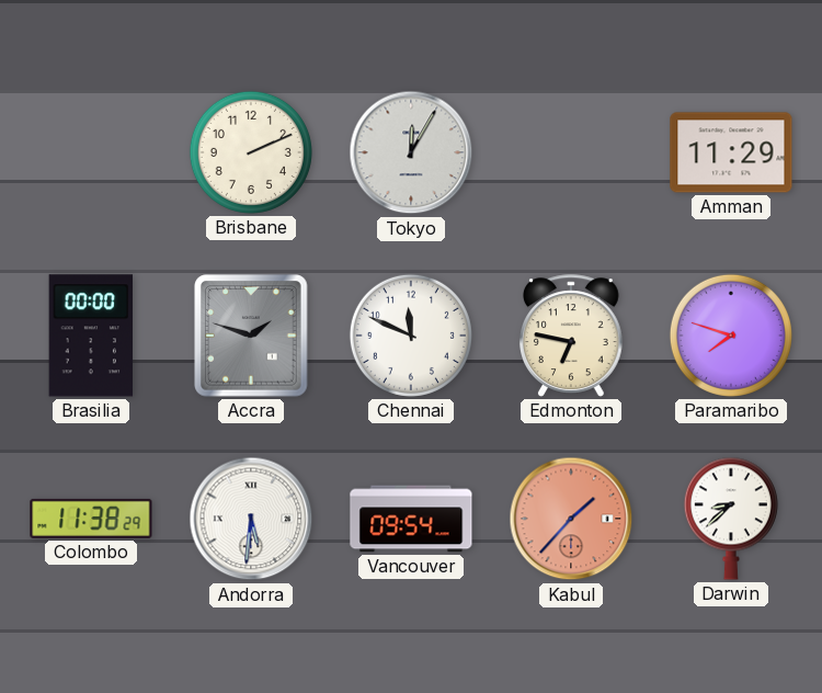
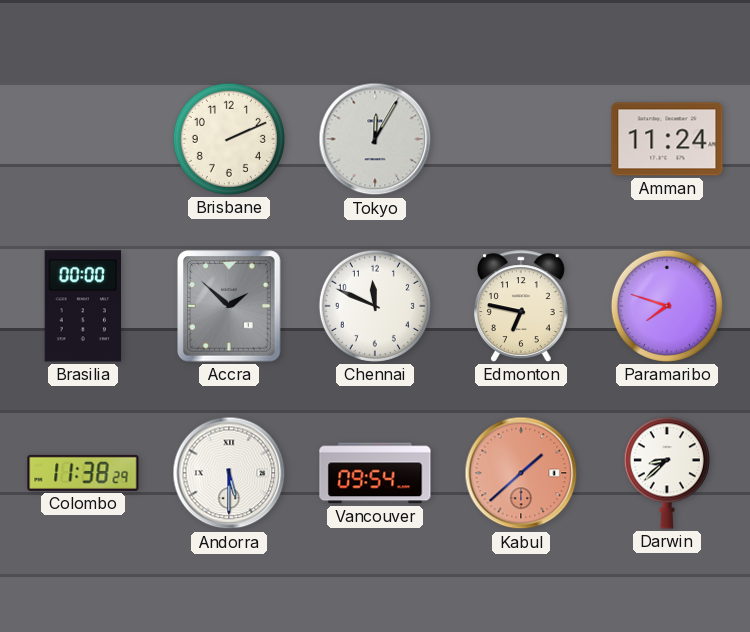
Amman: 11:29 -> 11:24
Accra: 1:48 -> 1:52
Andorra: 5:31 -> 5:30
Kabul: 1:37 -> 1:38
